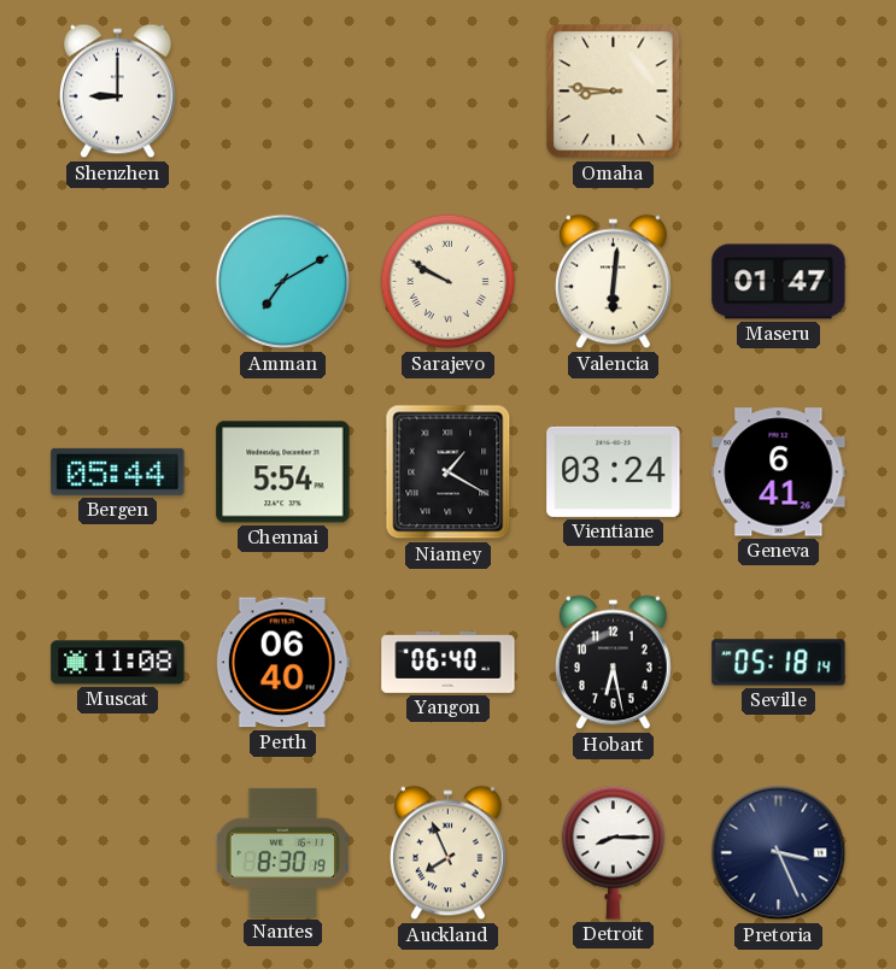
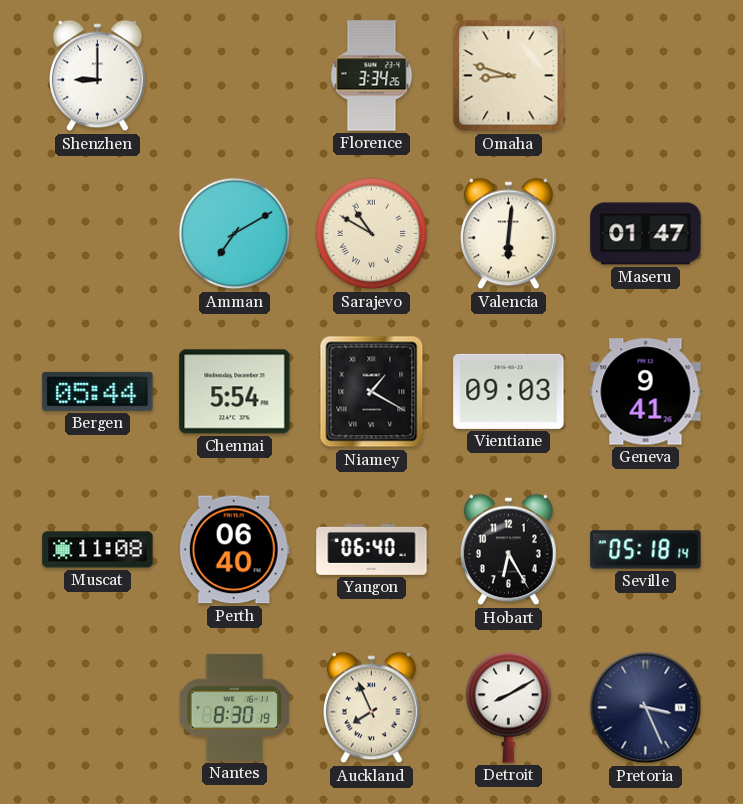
Florence: none -> 3:34
Omaha: 8:46 -> 8:48
Sarajevo: 9:50 -> 10:50
Vientiane: 03:24 -> 09:03
Geneva: 6:41 -> 9:41
Hobart: 6:28 -> 6:25
Detroit: 8:15 -> 8:10
